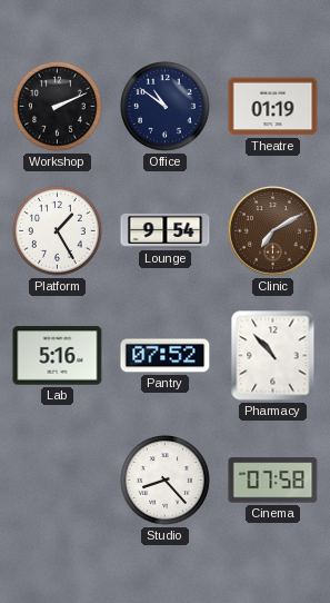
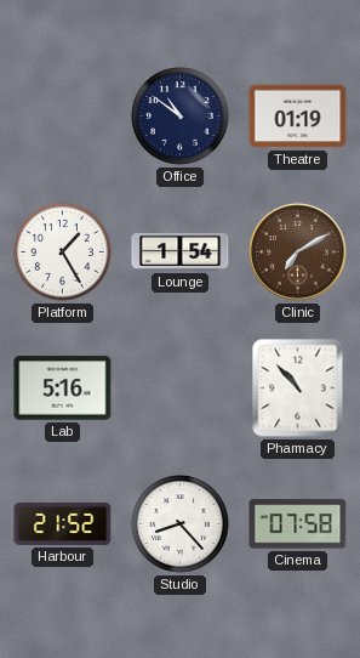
Workshop: 2:11 -> none
Lounge: 9:54 -> 1:54
Pantry: 07:52 -> none
Harbour: none -> 21:52
